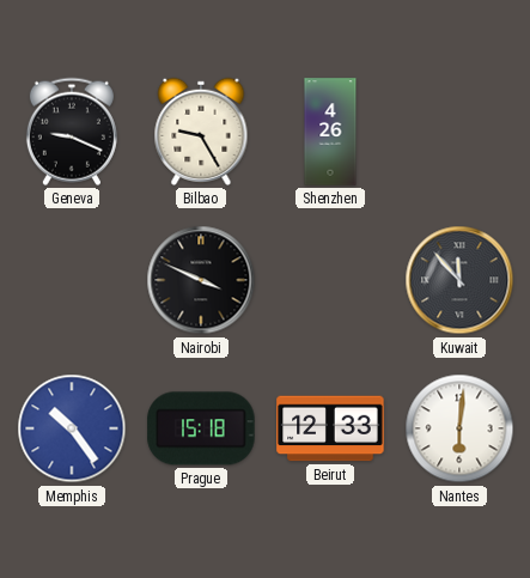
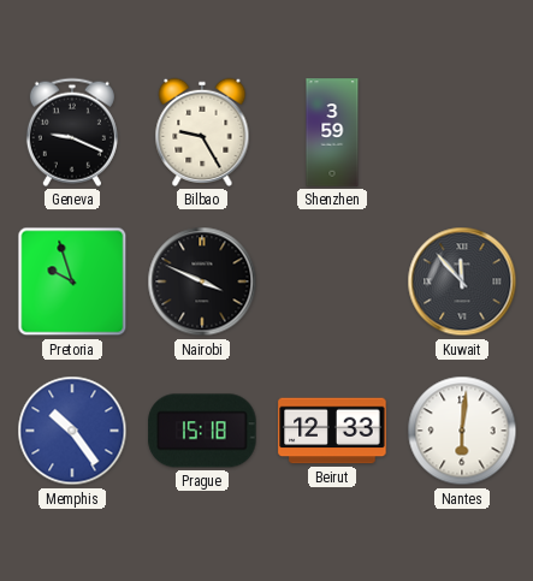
Shenzhen: 4:26 -> 3:59
Pretoria: none -> 9:57
